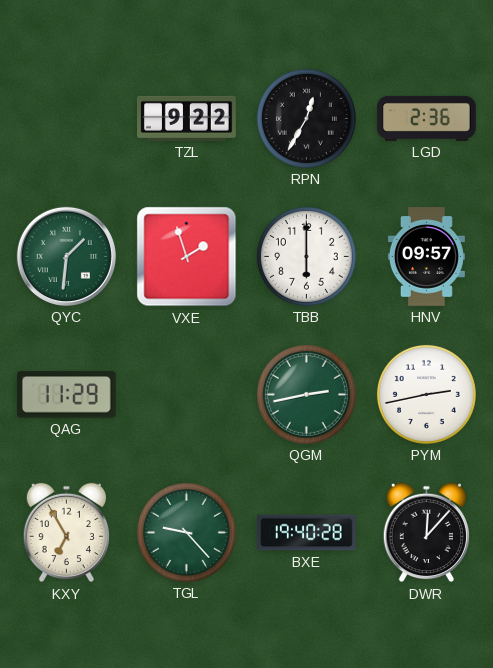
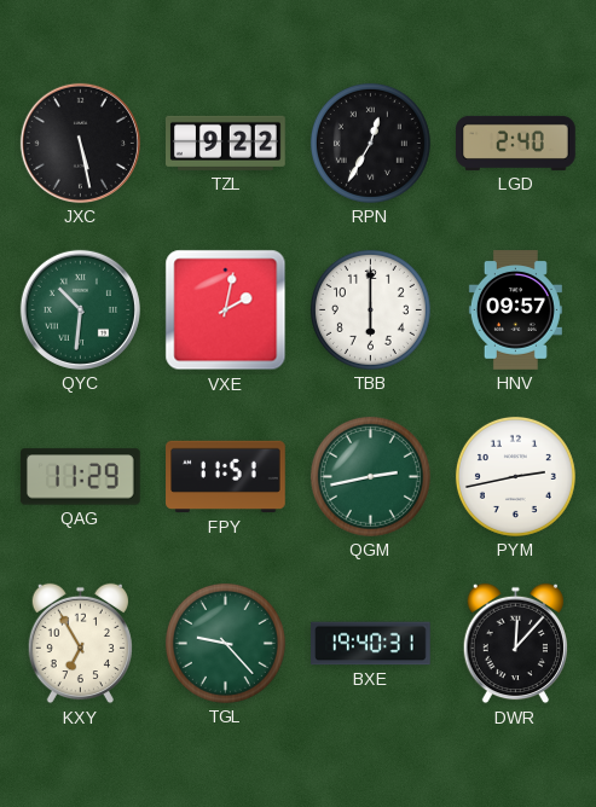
JXC: none -> 5:28
LGD: 2:36 -> 2:40
QYC: 1:31 -> 10:31
VXE: 1:57 -> 2:02
FPY: none -> 11:51
BXE: 19:40:28 -> 19:40:31
